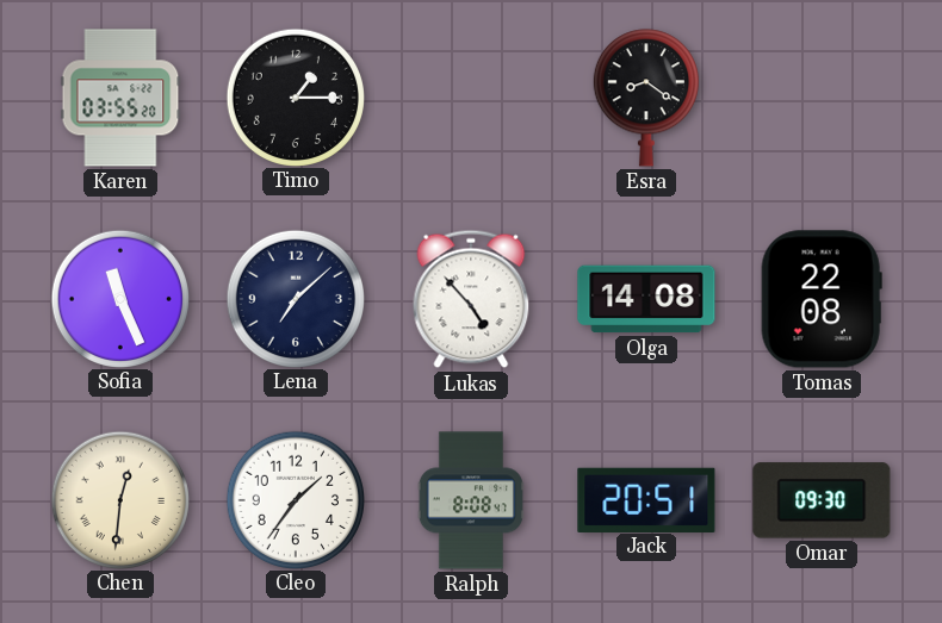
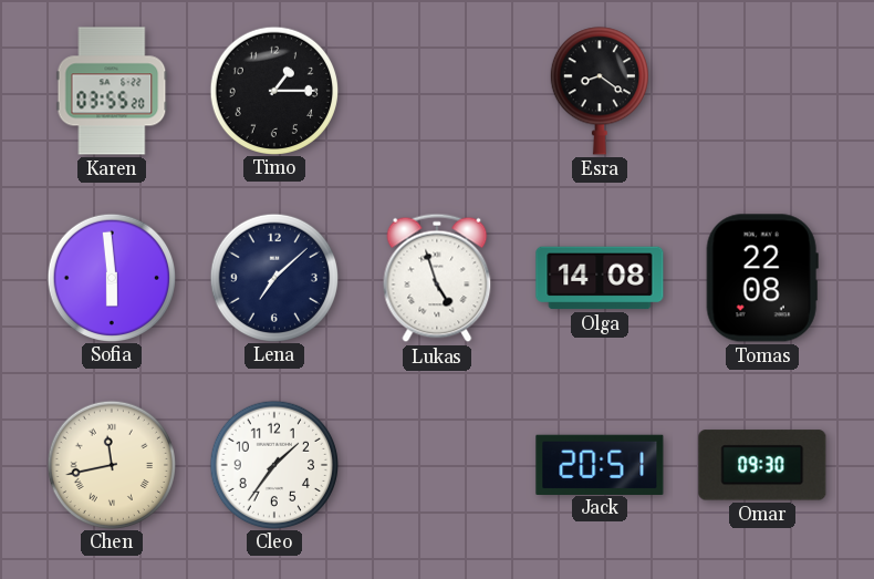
Sofia: 11:26 -> 5:59
Lukas: 4:53 -> 4:57
Chen: 12:31 -> 11:43
Ralph: 8:08 -> none
